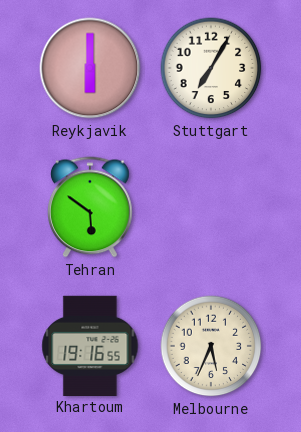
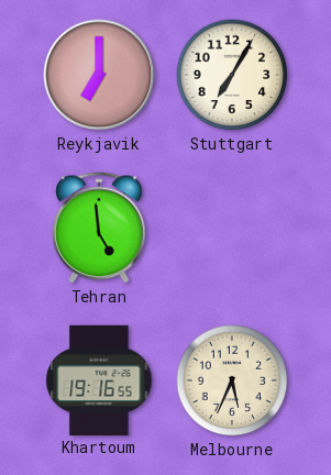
Reykjavik: 6:00 -> 7:00
Tehran: 5:51 -> 4:59
